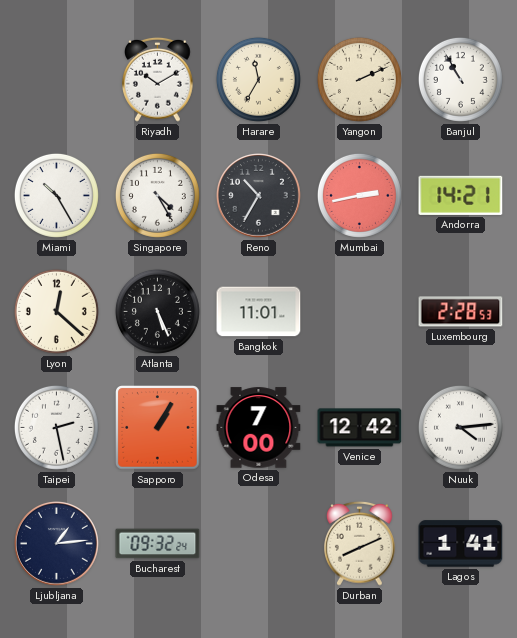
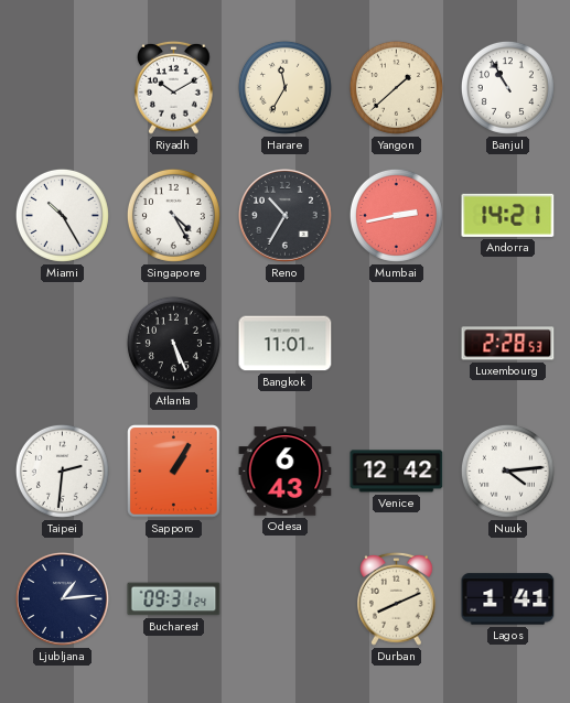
Yangon: 2:11 -> 1:38
Lyon: 12:22 -> none
Taipei: 2:28 -> 2:31
Odesa: 7:00 -> 6:43
Bucharest: 09:32 -> 09:31
